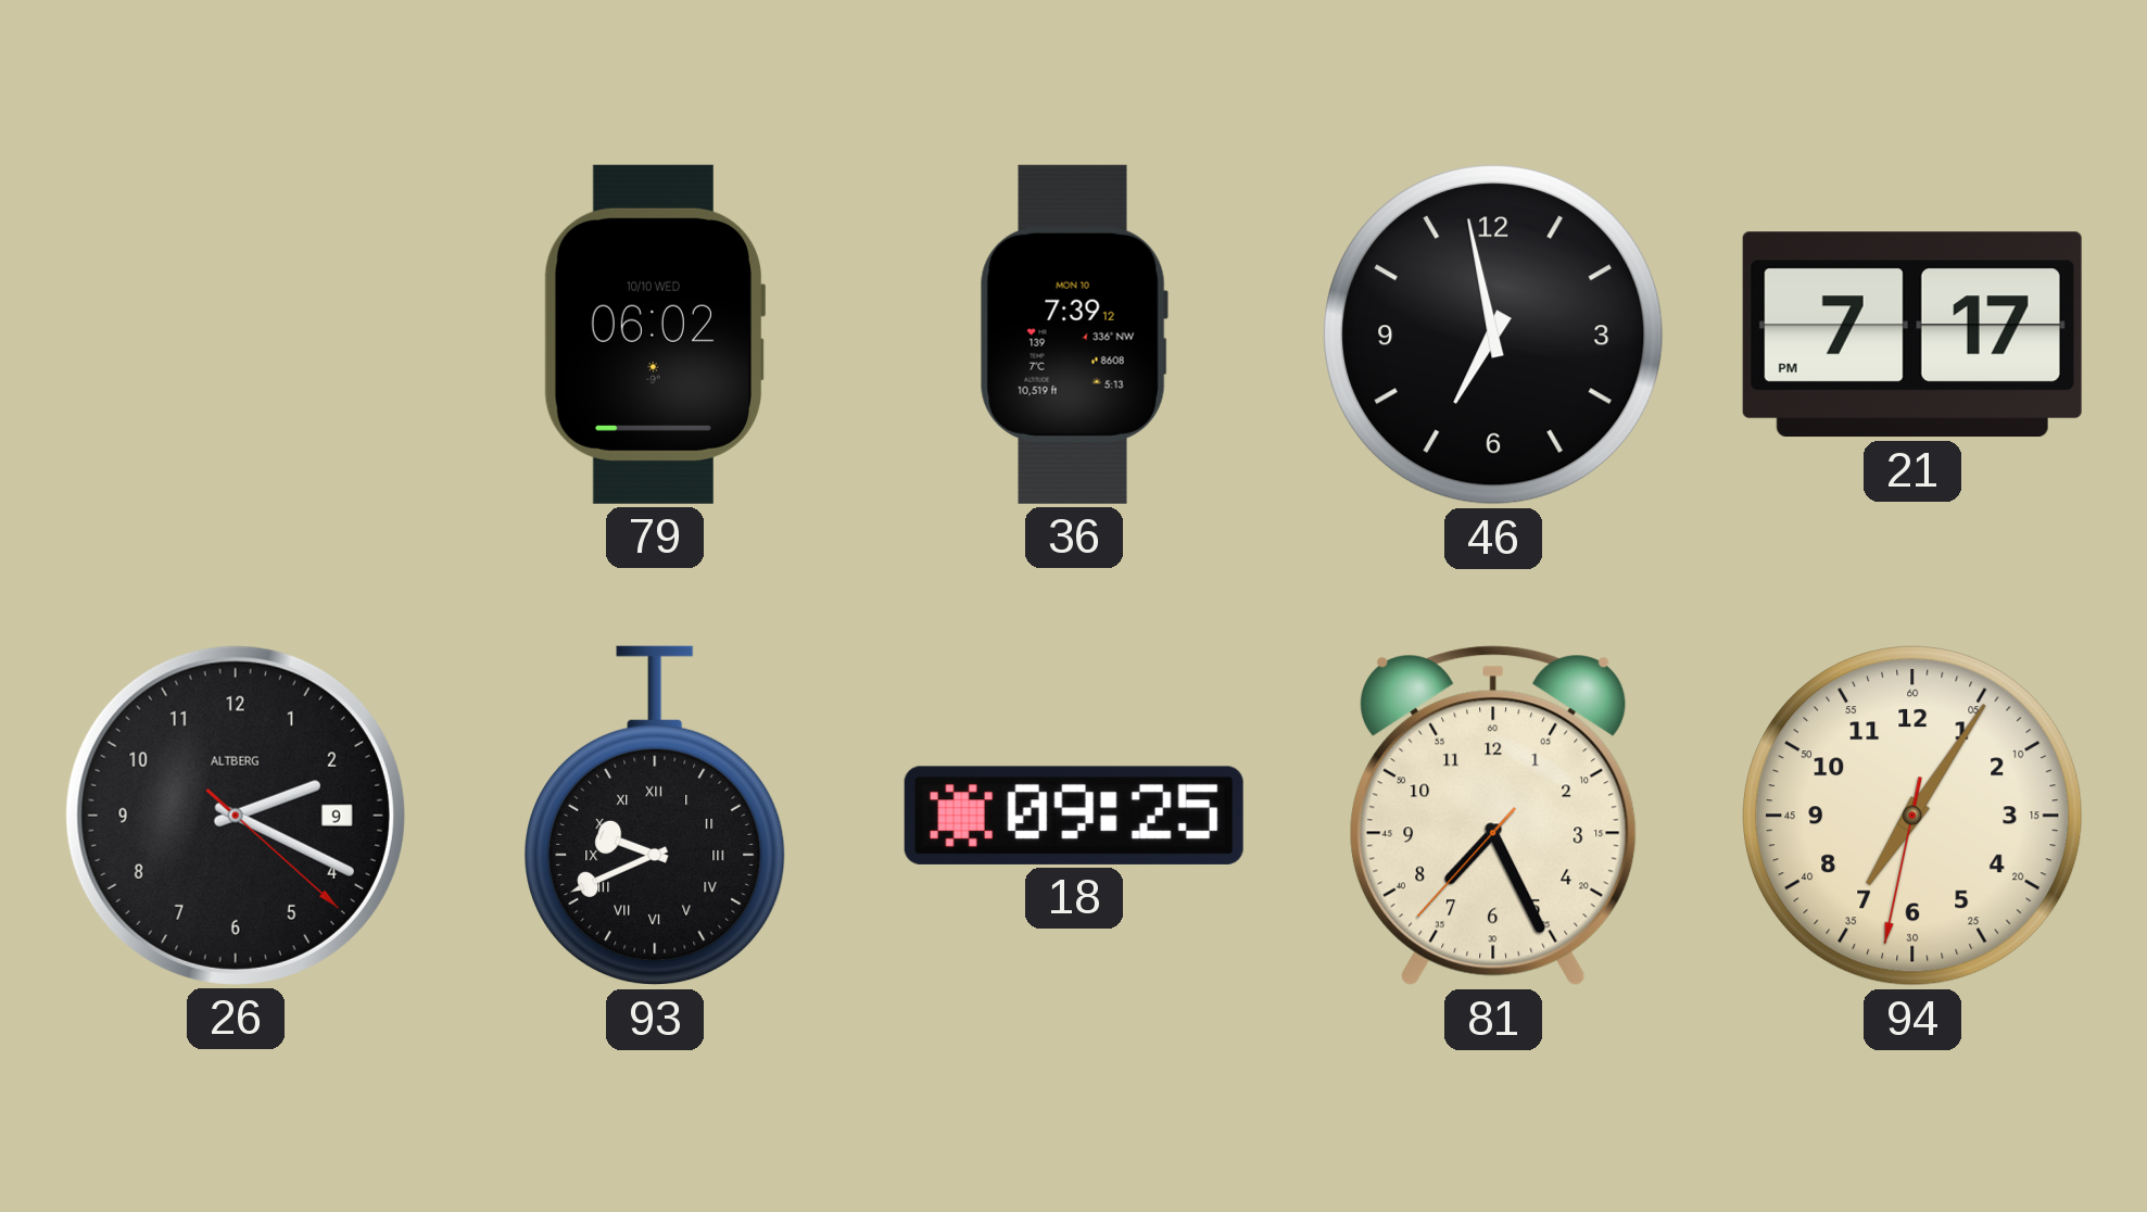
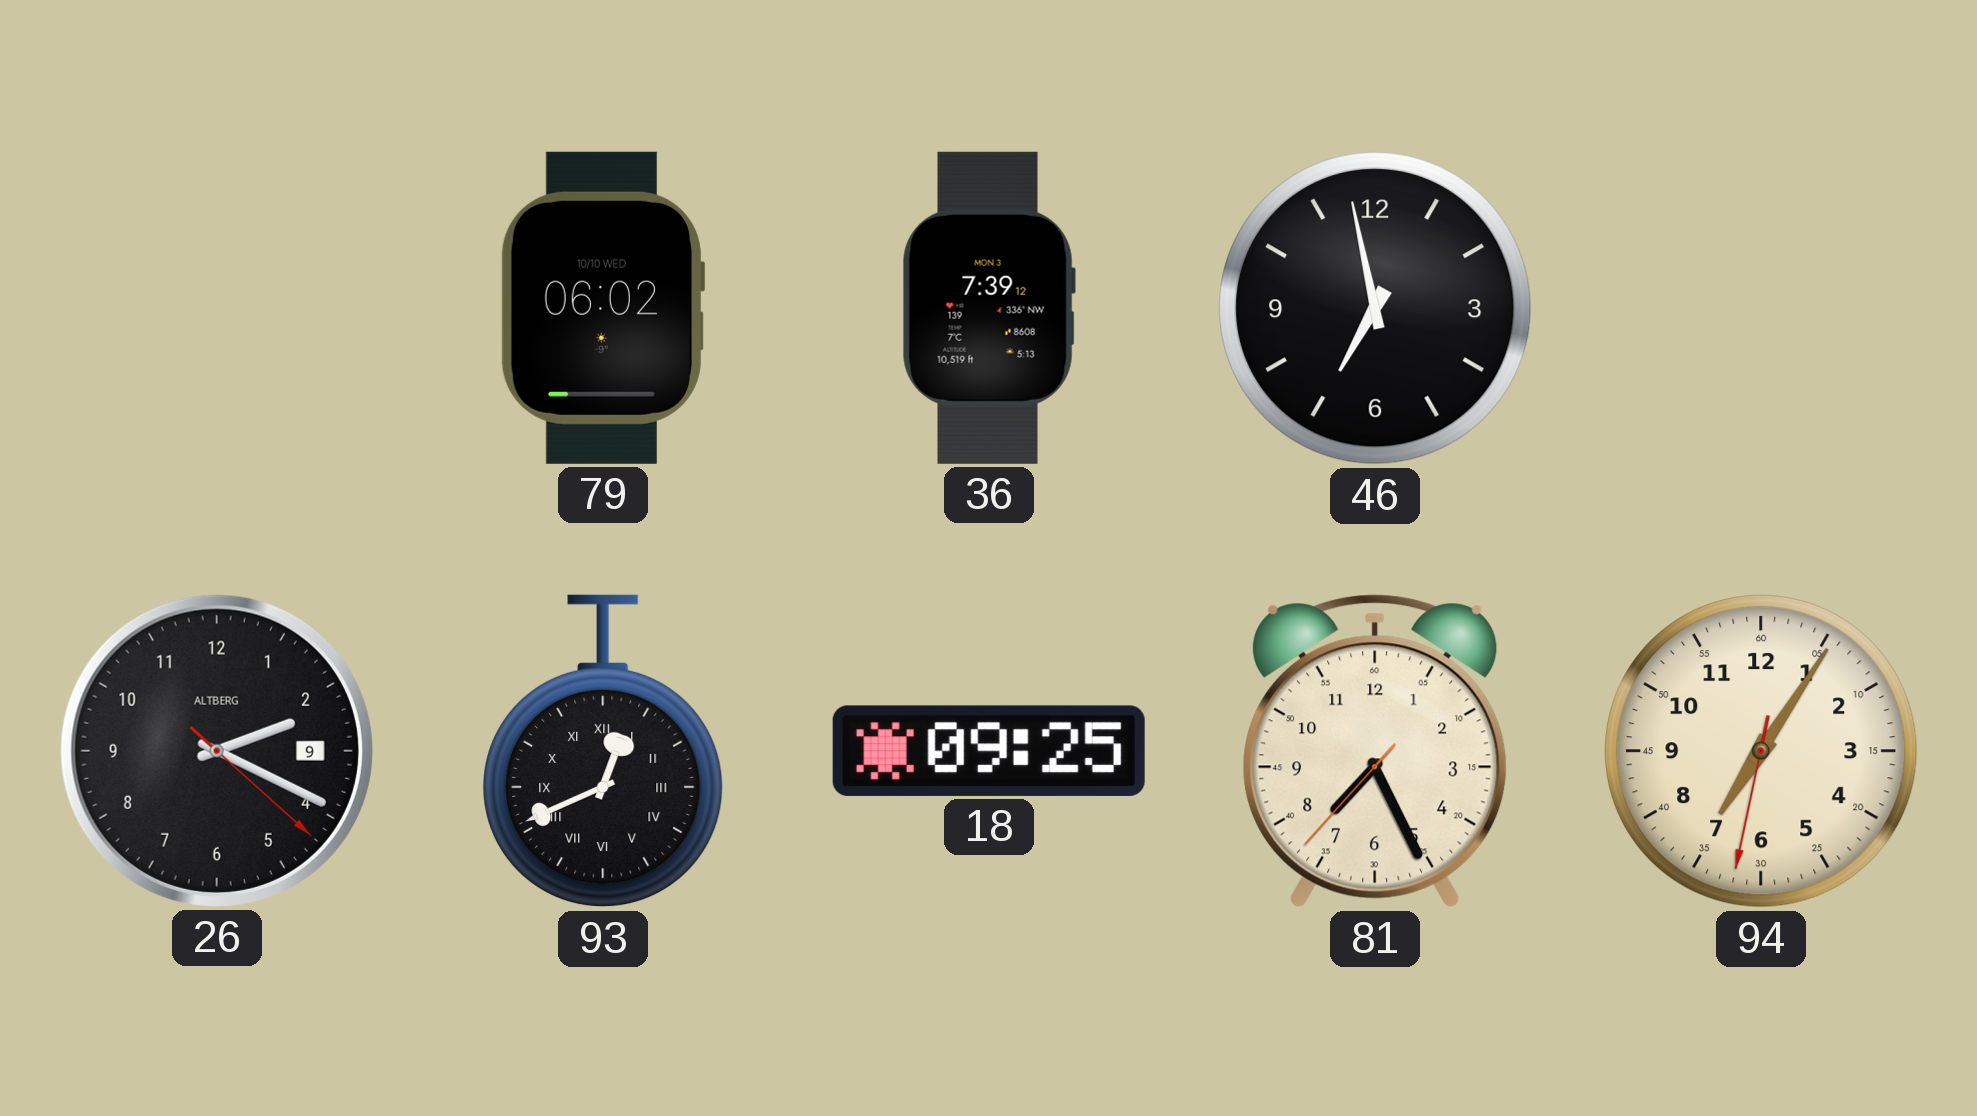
36 date: MON 10 -> MON 3
21: 7:17 -> none
93: 9:41 -> 12:41
